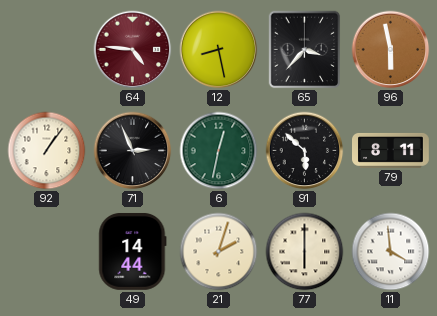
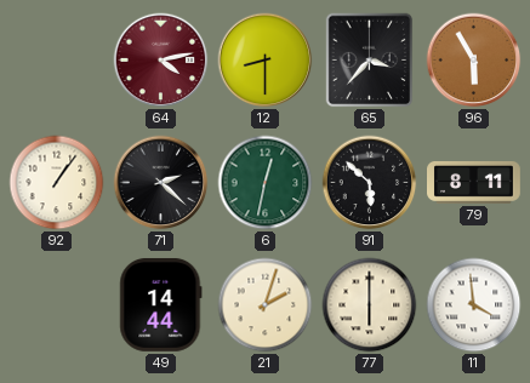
64: 4:46 -> 4:13
12: 8:28 -> 8:30
96: 5:58 -> 5:55
71: 2:56 -> 2:22
